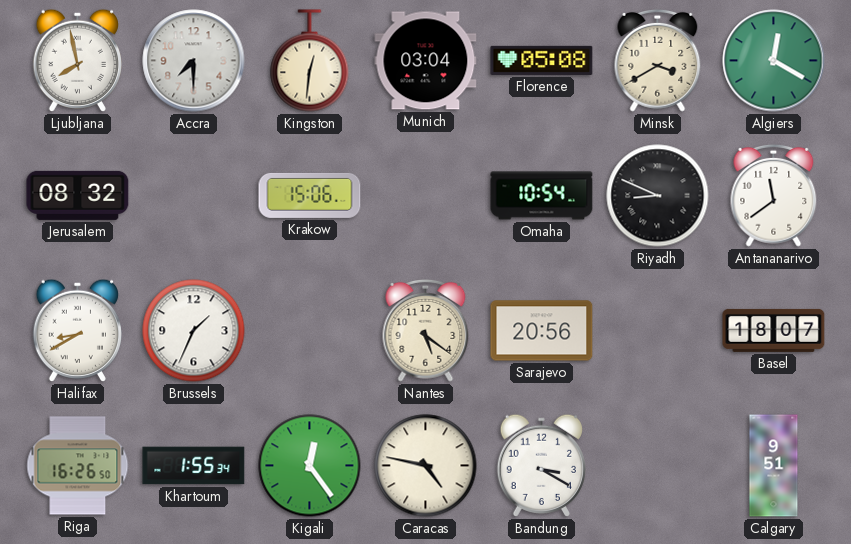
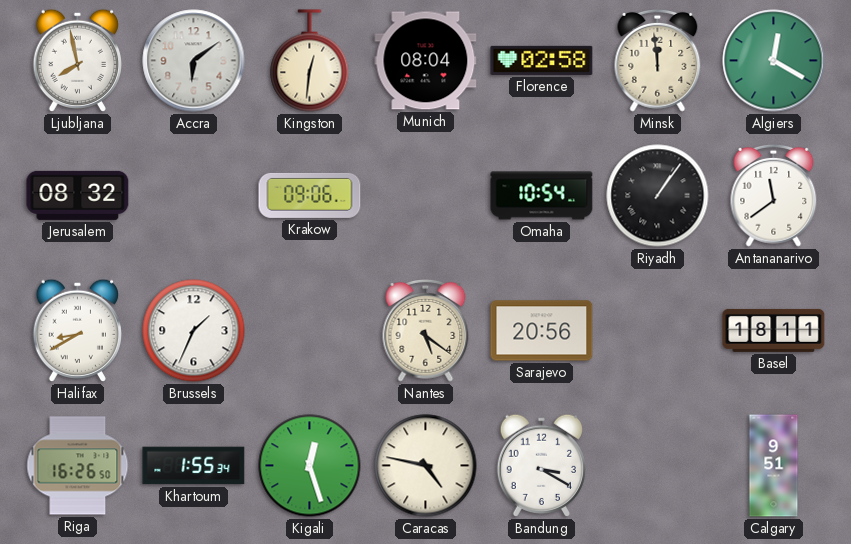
Accra: 7:30 -> 6:09
Munich: 03:04 -> 08:04
Florence: 05:08 -> 02:58
Minsk: 3:40 -> 11:59
Krakow: 15:06 -> 09:06
Riyadh: 8:49 -> 1:06
Basel: 18:07 -> 18:11
Kigali: 12:24 -> 12:27
